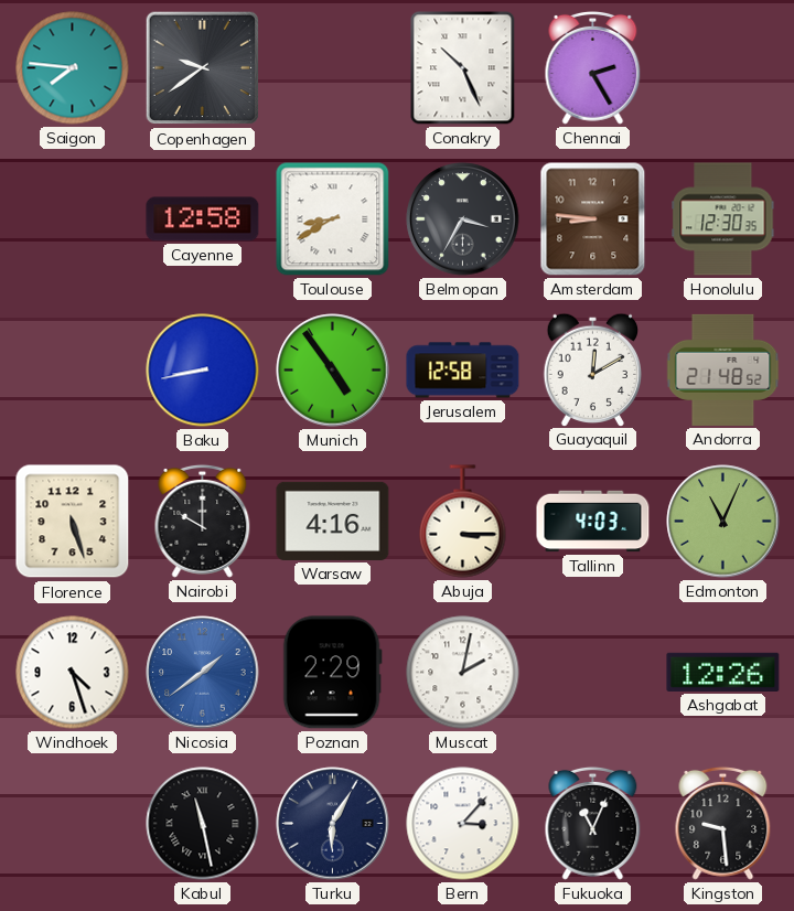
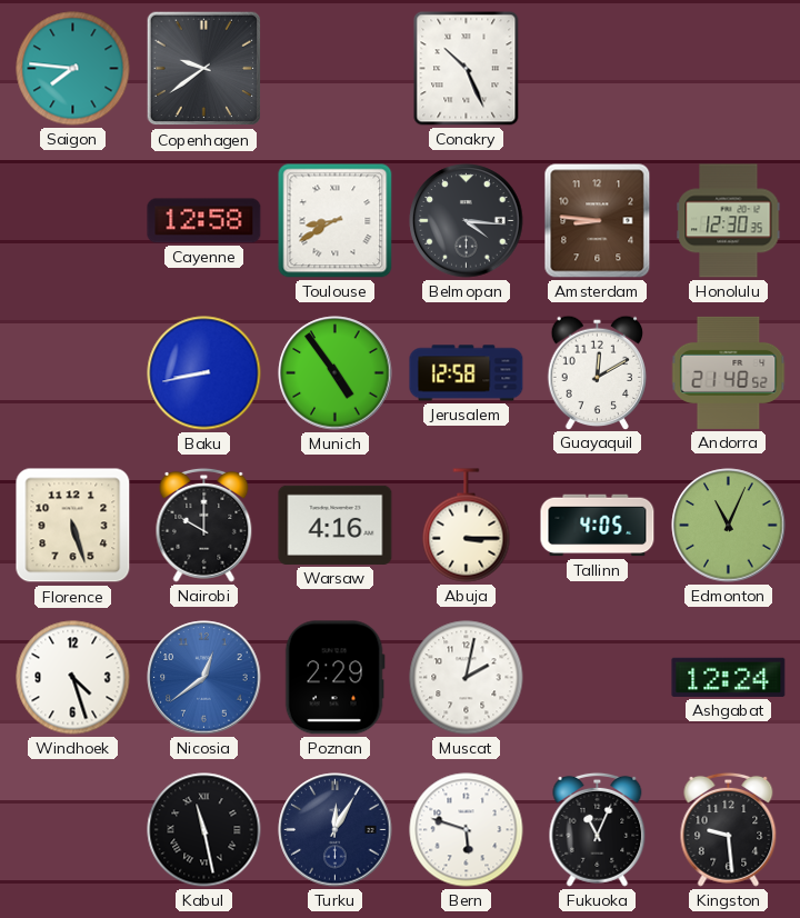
Chennai: 2:25 -> none
Belmopan: 3:35 -> 4:16
Tallinn: 4:03 -> 4:05
Nicosia: 1:39 -> 12:39
Ashgabat: 12:26 -> 12:24
Turku: 6:05 -> 12:05
Bern: 3:07 -> 5:48
